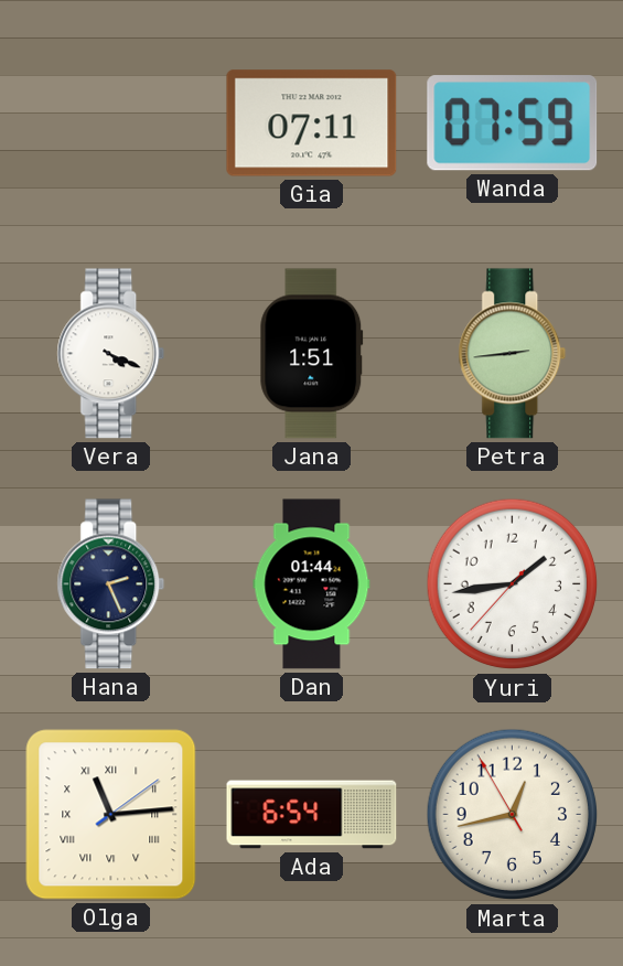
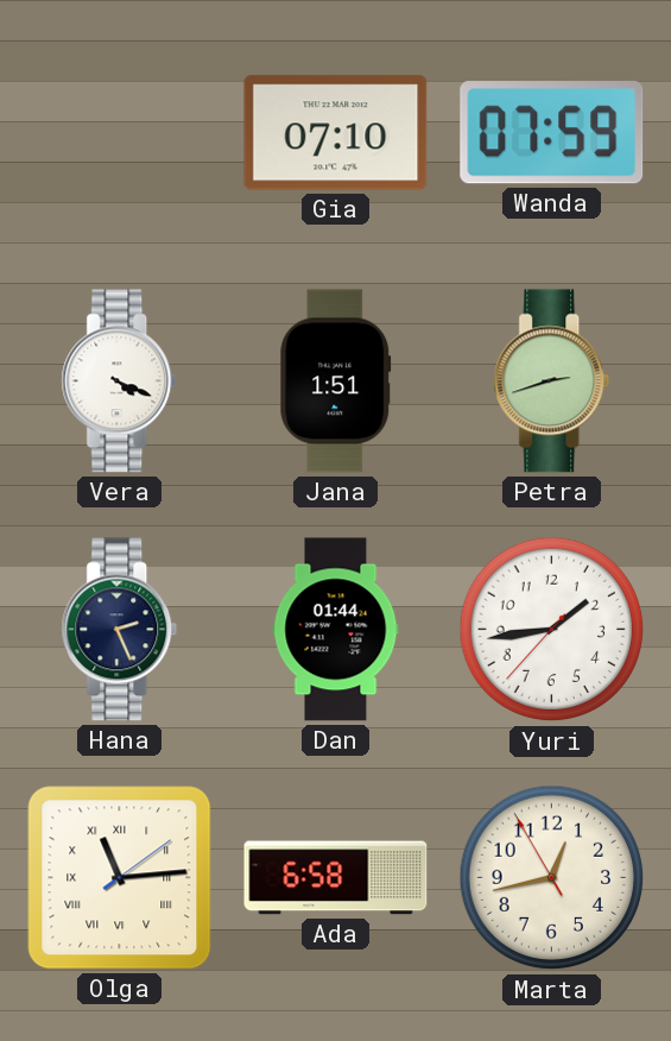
Gia: 07:11 -> 07:10
Petra: 2:44 -> 2:42
Ada: 6:54 -> 6:58
